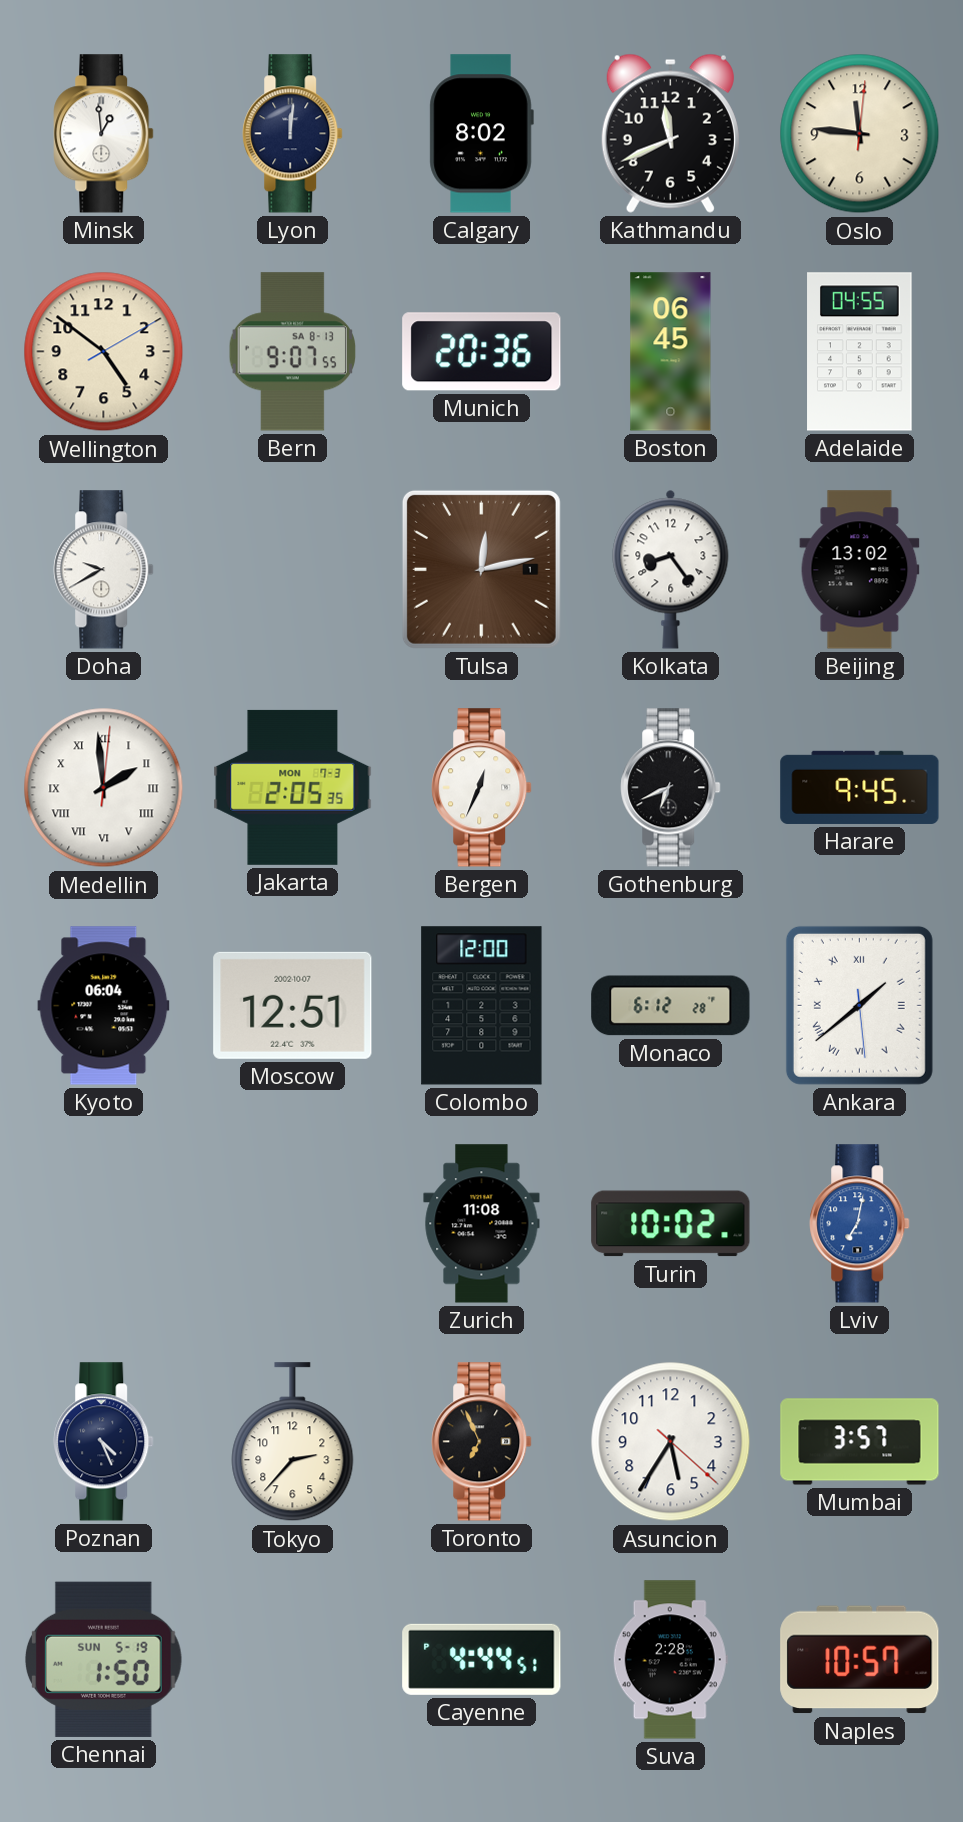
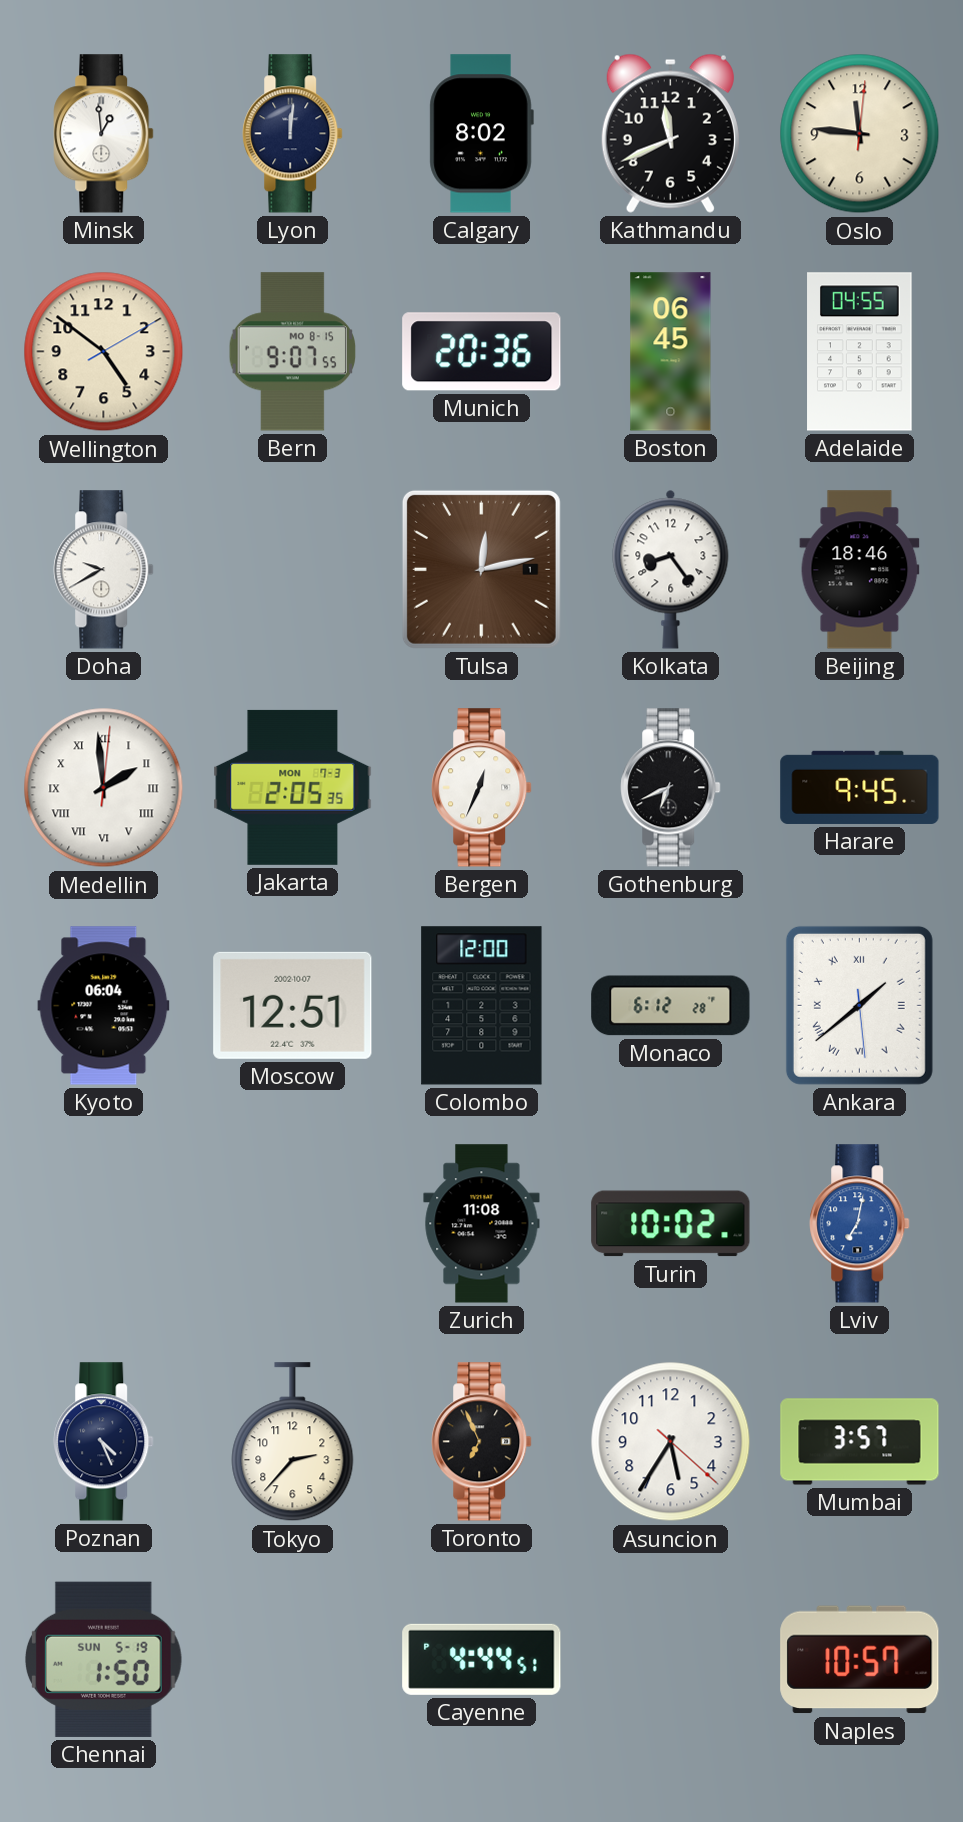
Bern date: SA 8-13 -> MO 8-15
Beijing: 13:02 -> 18:46
Suva: 2:28 -> none
